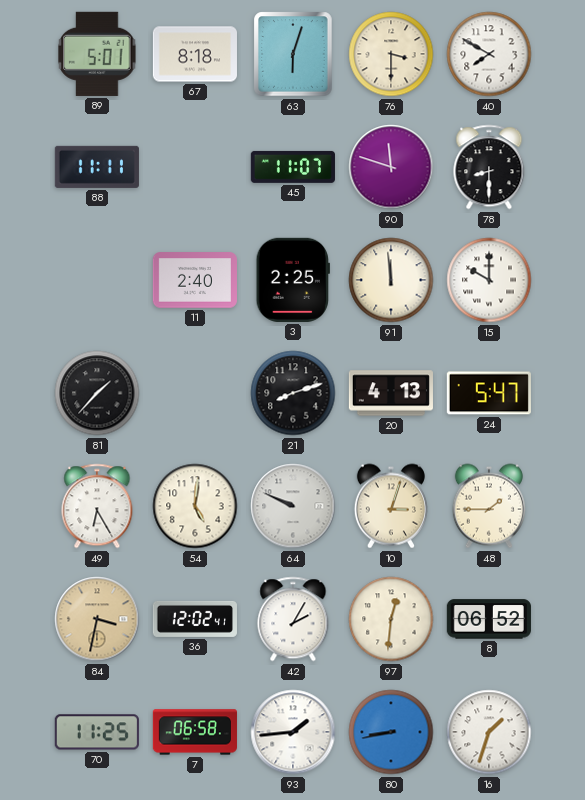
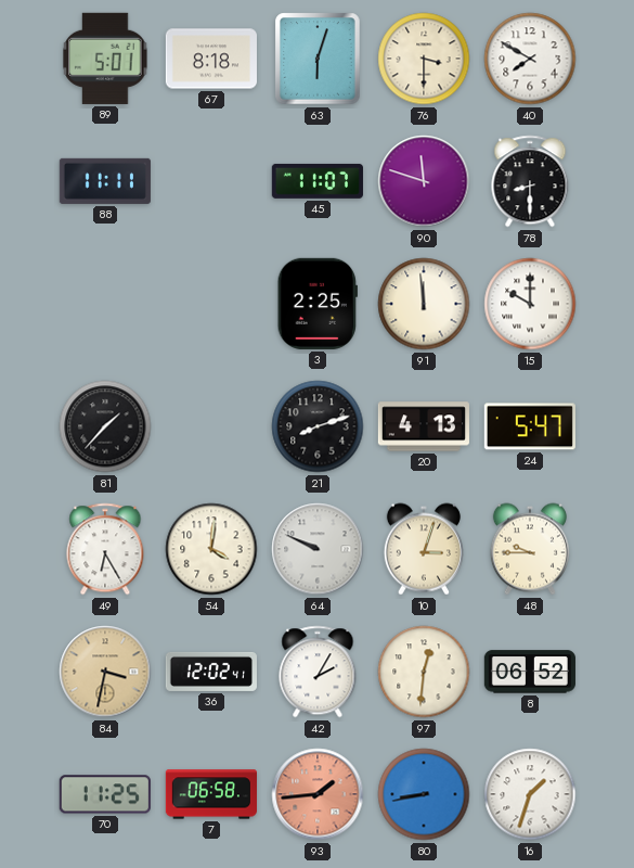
11: 2:40 -> none
54: 5:01 -> 4:01
48: 1:45 -> 9:45
93 dial: white -> salmon
